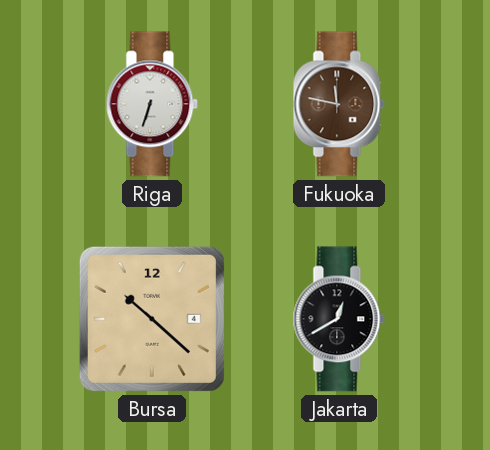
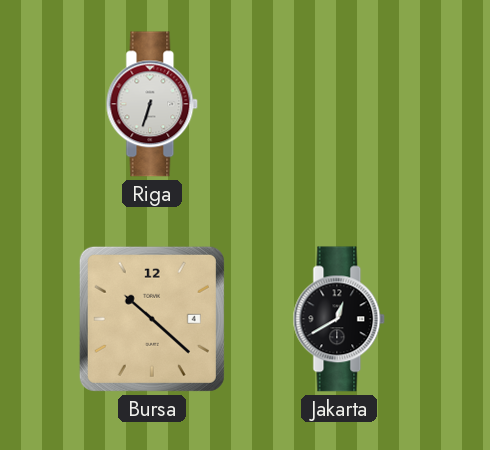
Fukuoka: 11:47 -> none
